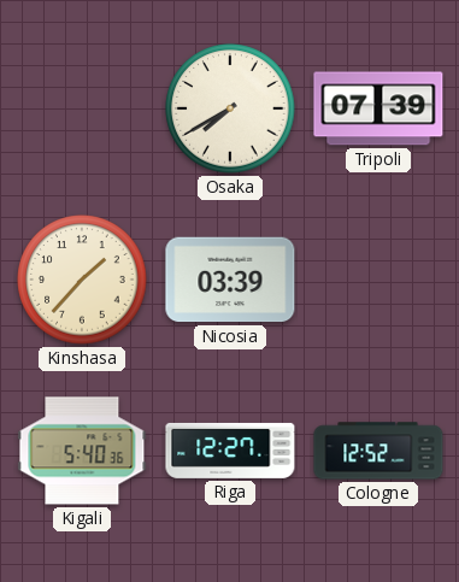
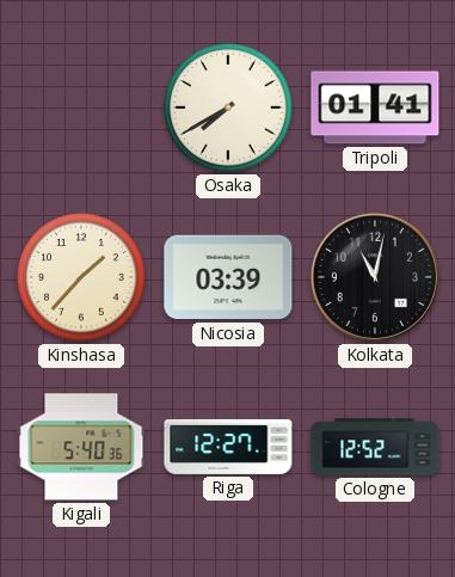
Tripoli: 07:39 -> 01:41
Kolkata: none -> 11:02
